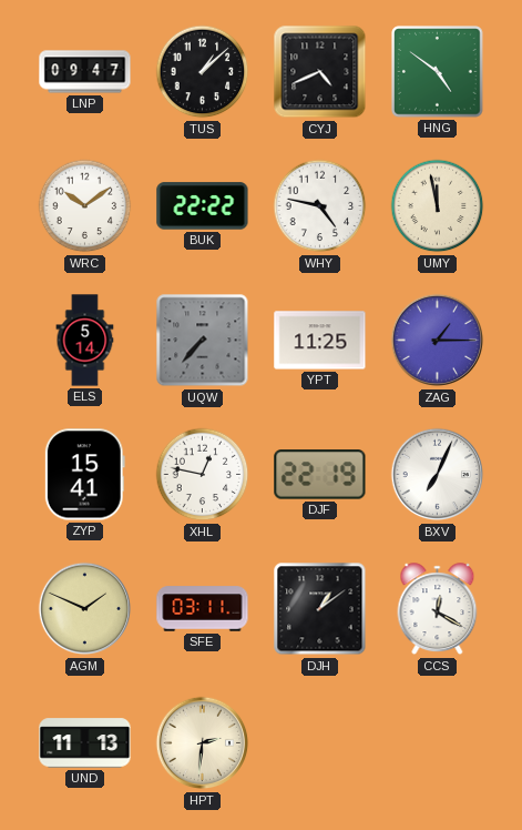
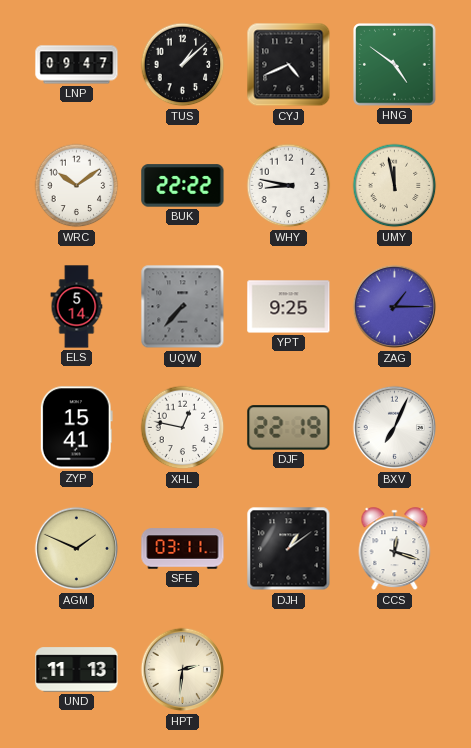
WHY: 4:47 -> 8:47
YPT: 11:25 -> 9:25
CCS: 12:20 -> 12:18
